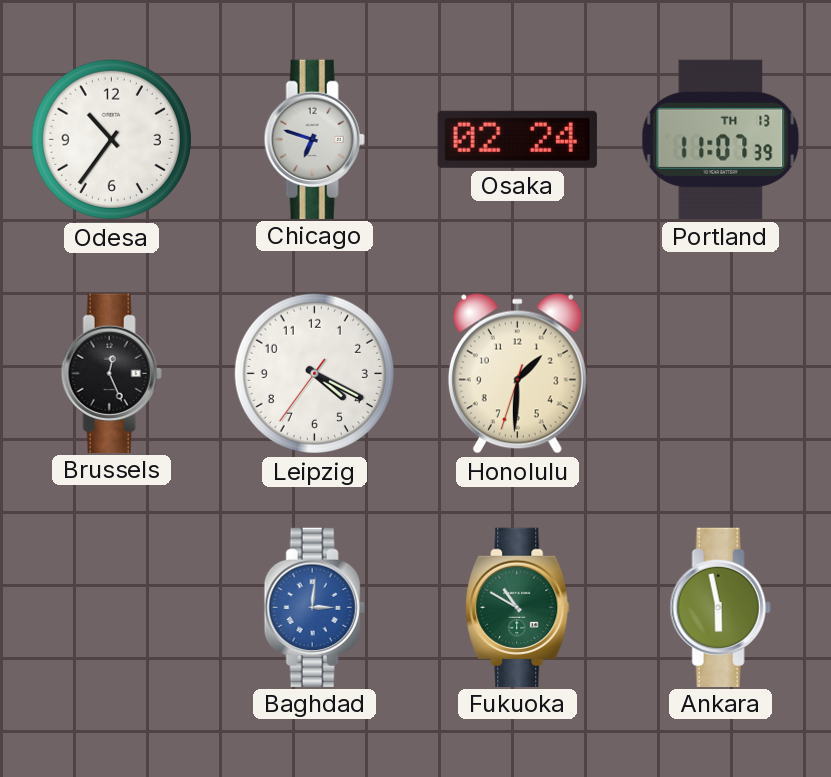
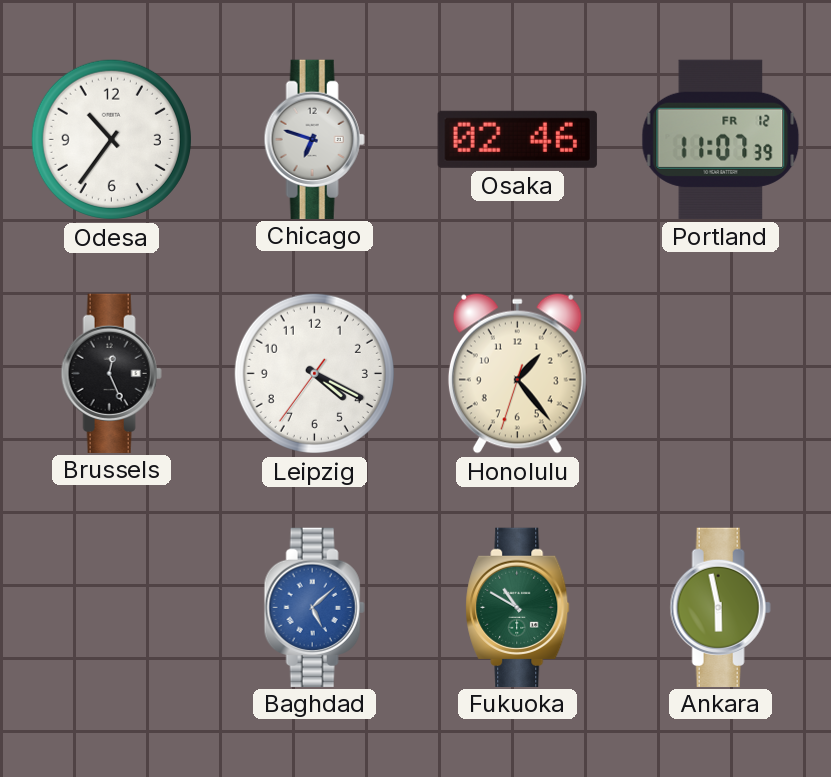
Osaka: 02:24 -> 02:46
Portland date: TH 13 -> FR 12
Honolulu: 1:30 -> 1:23
Baghdad: 3:01 -> 5:08
